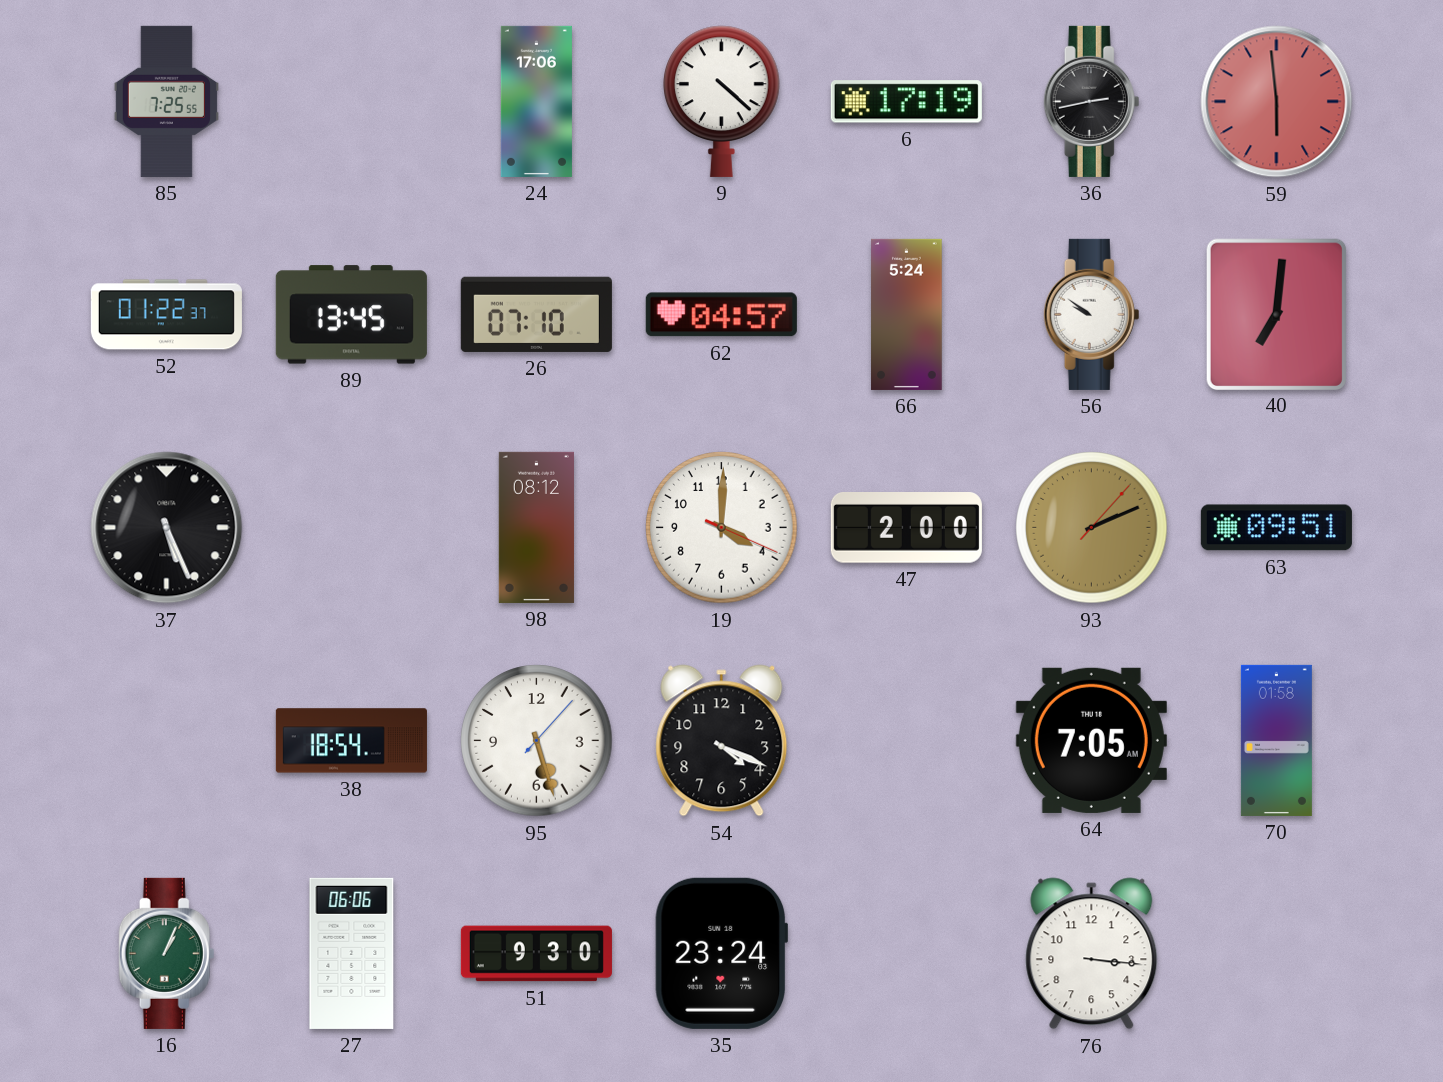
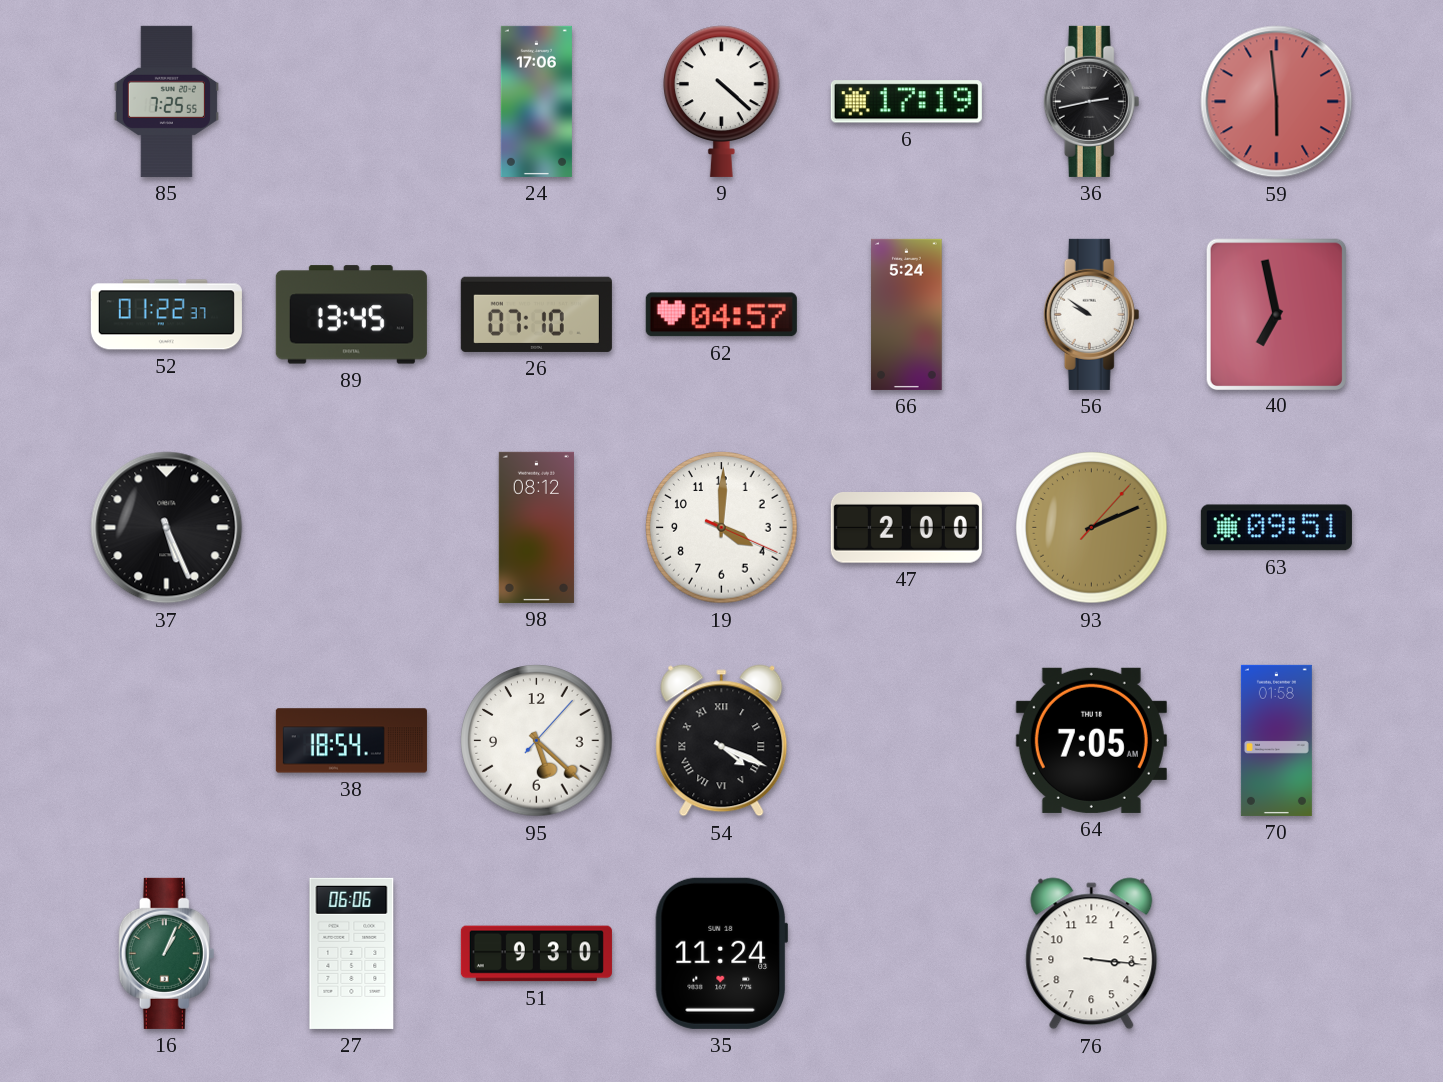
40: 7:01 -> 6:58
95: 5:27 -> 5:22
54 numerals: Arabic -> Roman
35: 23:24 -> 11:24
